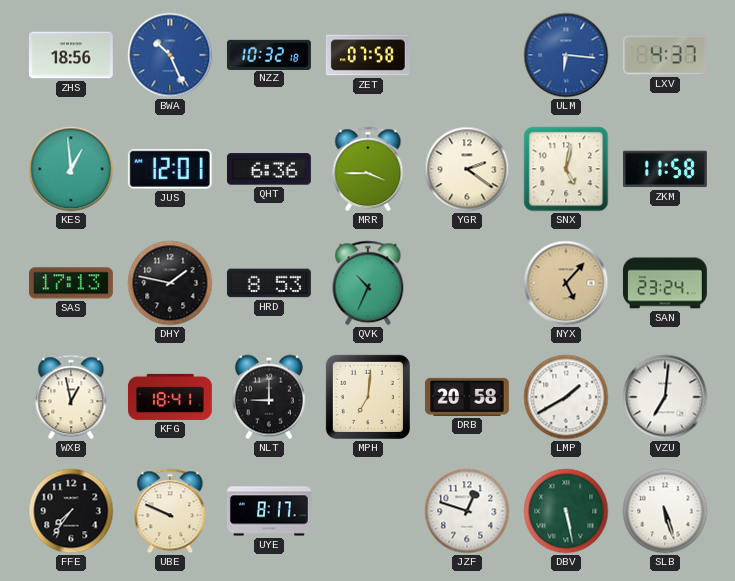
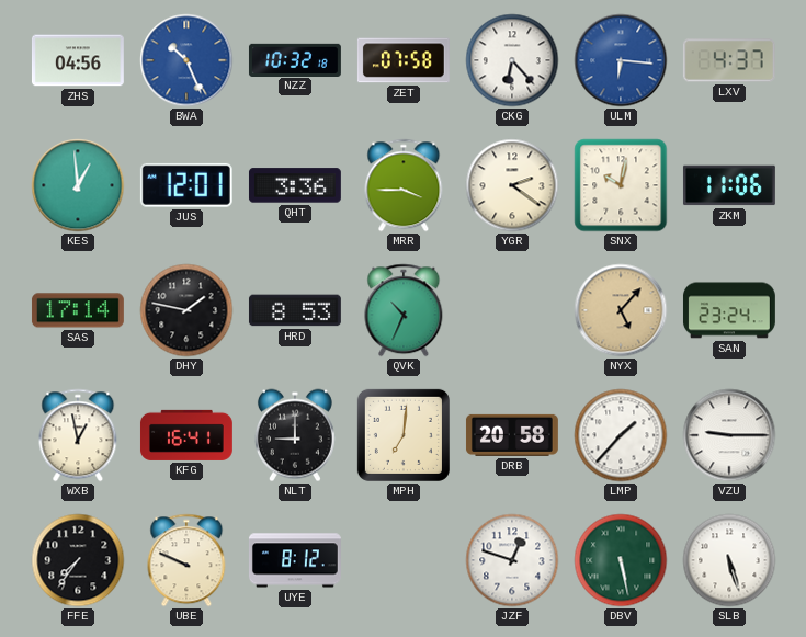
ZHS: 18:56 -> 04:56
CKG: none -> 6:23
QHT: 6:36 -> 3:36
SNX: 5:02 -> 10:02
ZKM: 11:58 -> 11:06
SAS: 17:13 -> 17:14
KFG: 18:41 -> 16:41
LMP: 1:40 -> 1:37
VZU: 7:01 -> 9:15
UYE: 8:17 -> 8:12
